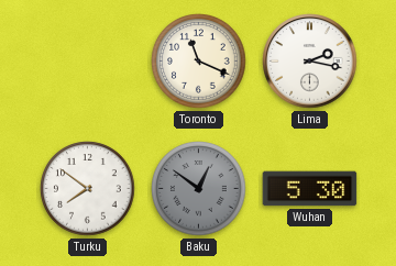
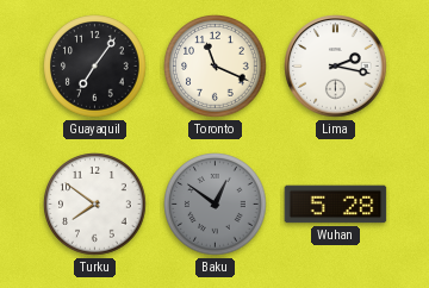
Guayaquil: none -> 7:06
Wuhan: 5:30 -> 5:28
